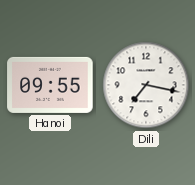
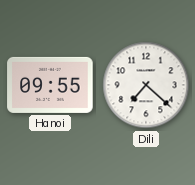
Dili: 7:17 -> 7:22
